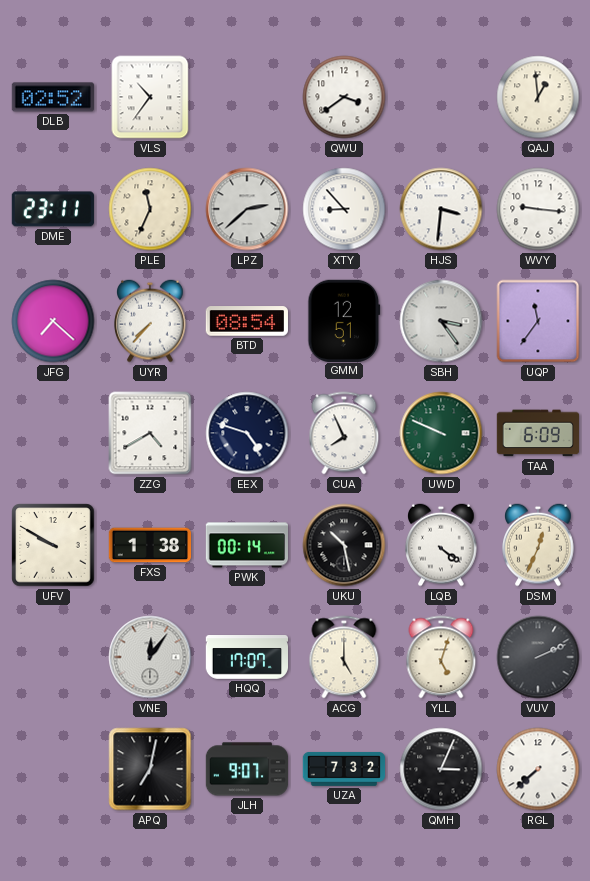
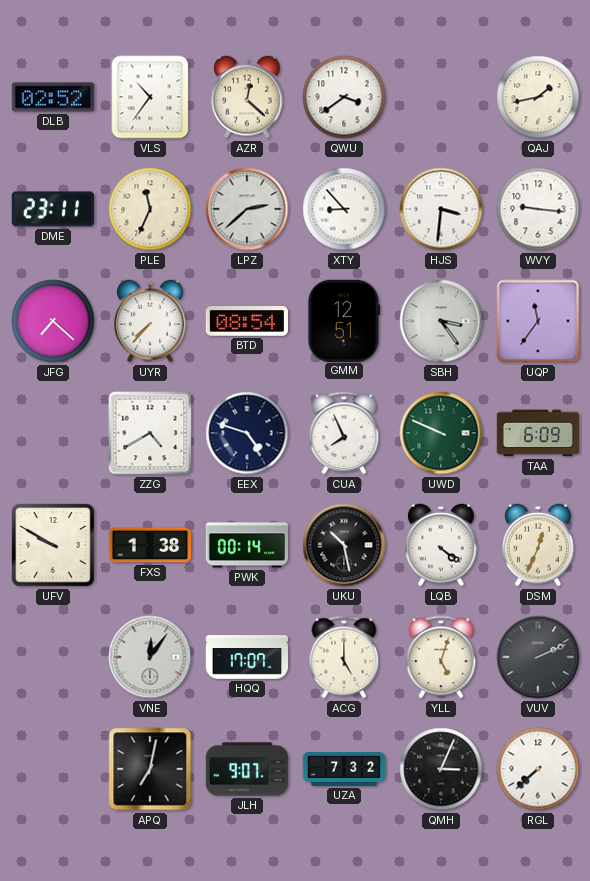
AZR: none -> 12:22
QAJ: 12:59 -> 1:43
